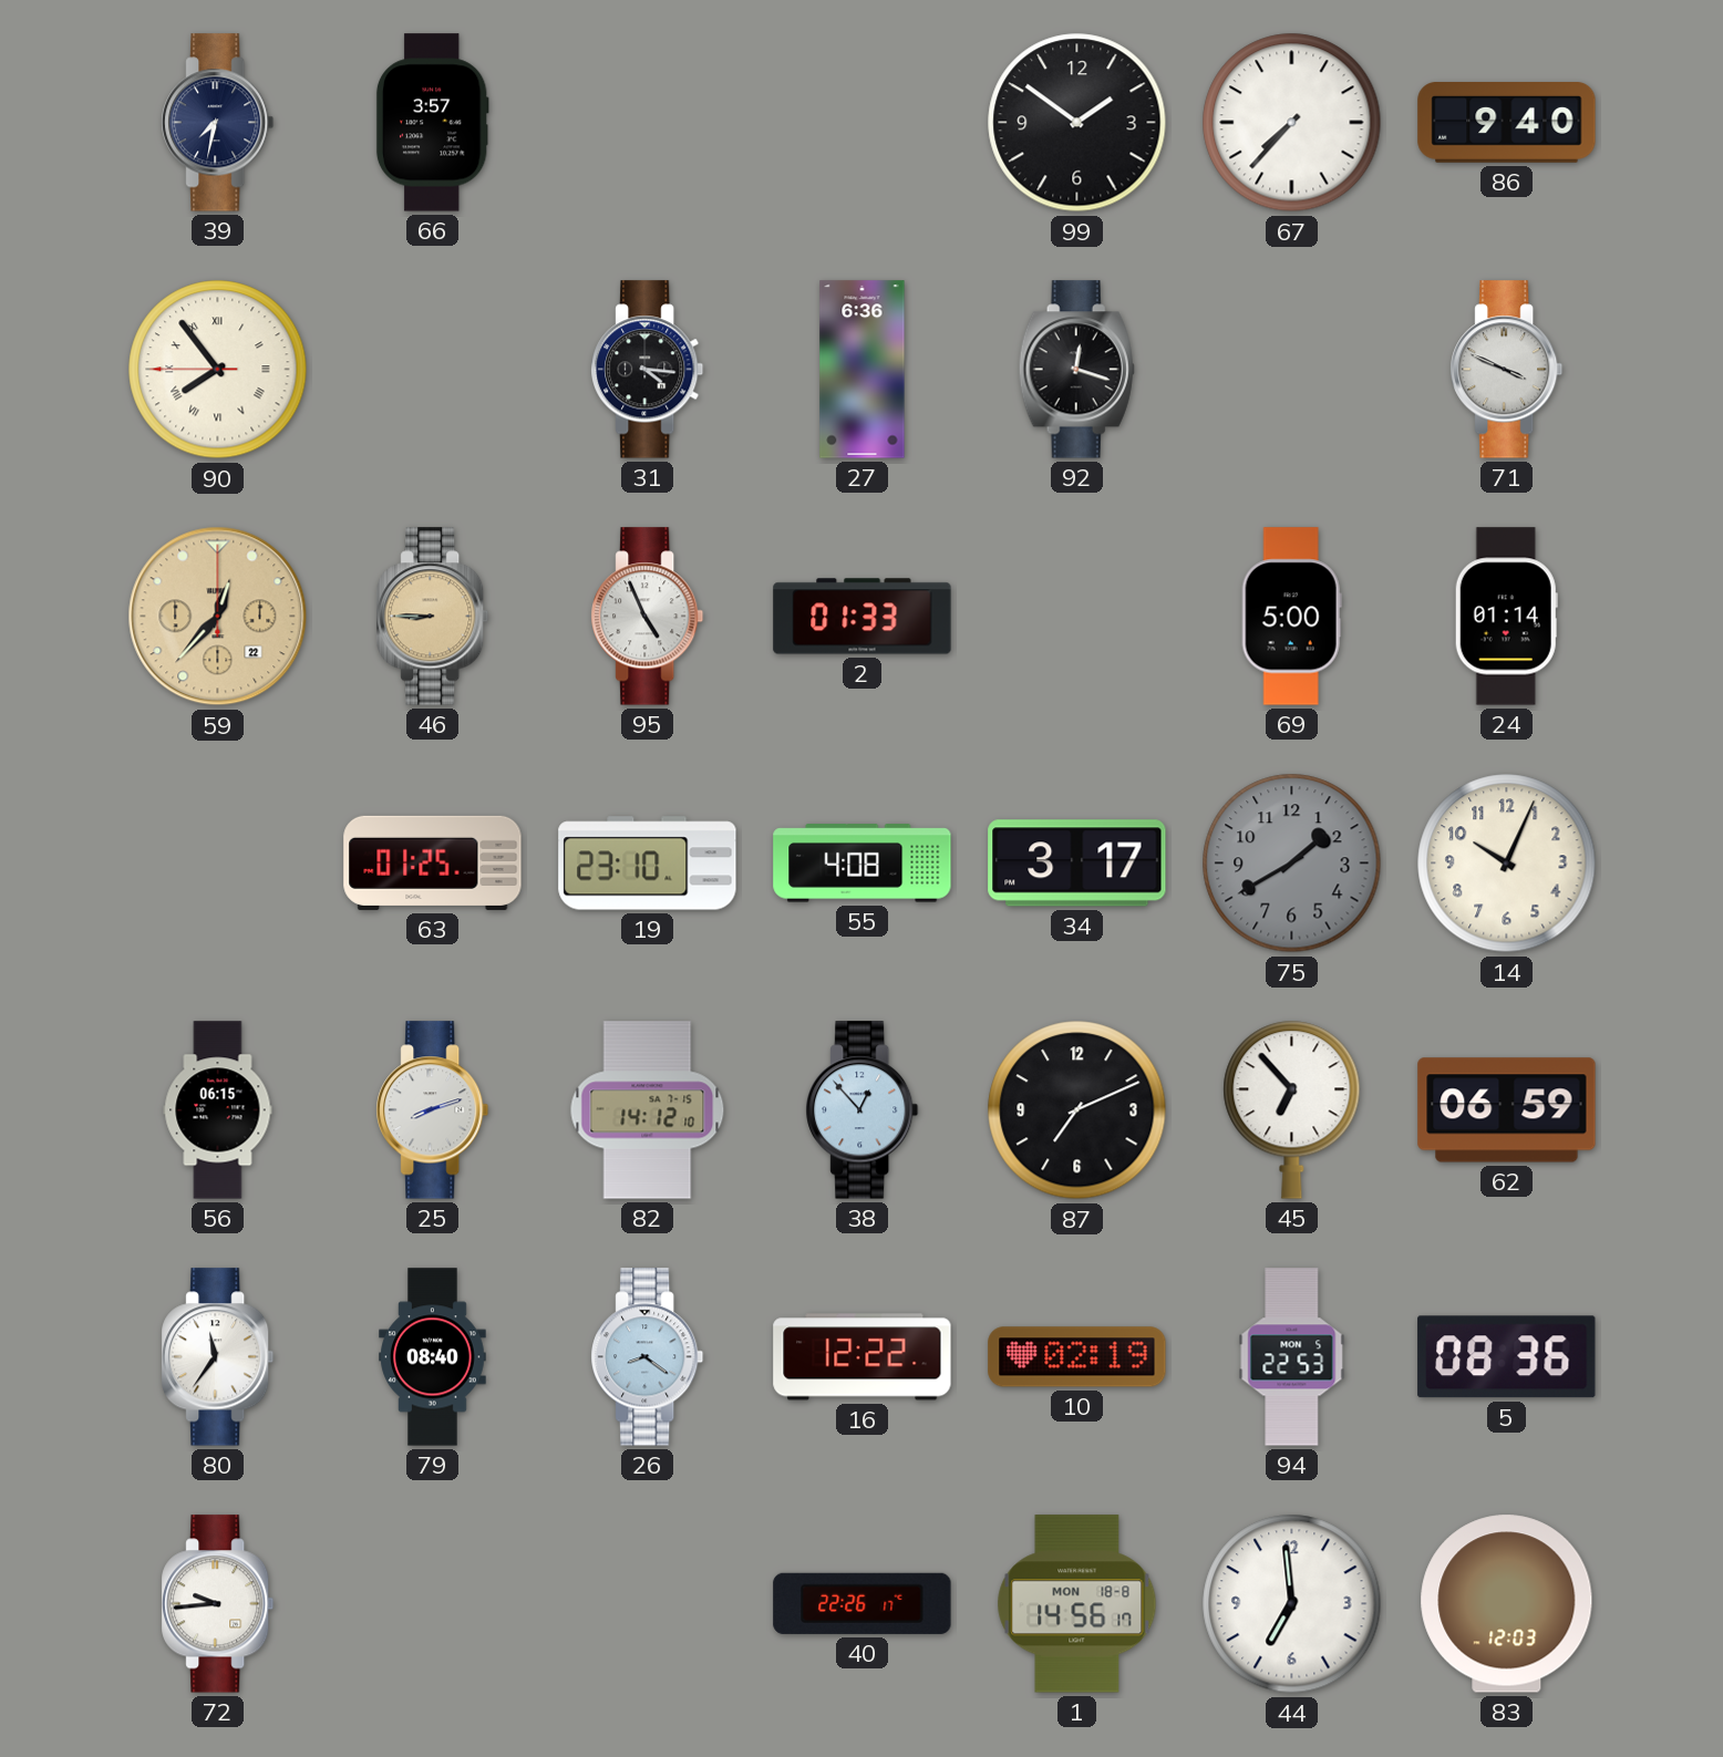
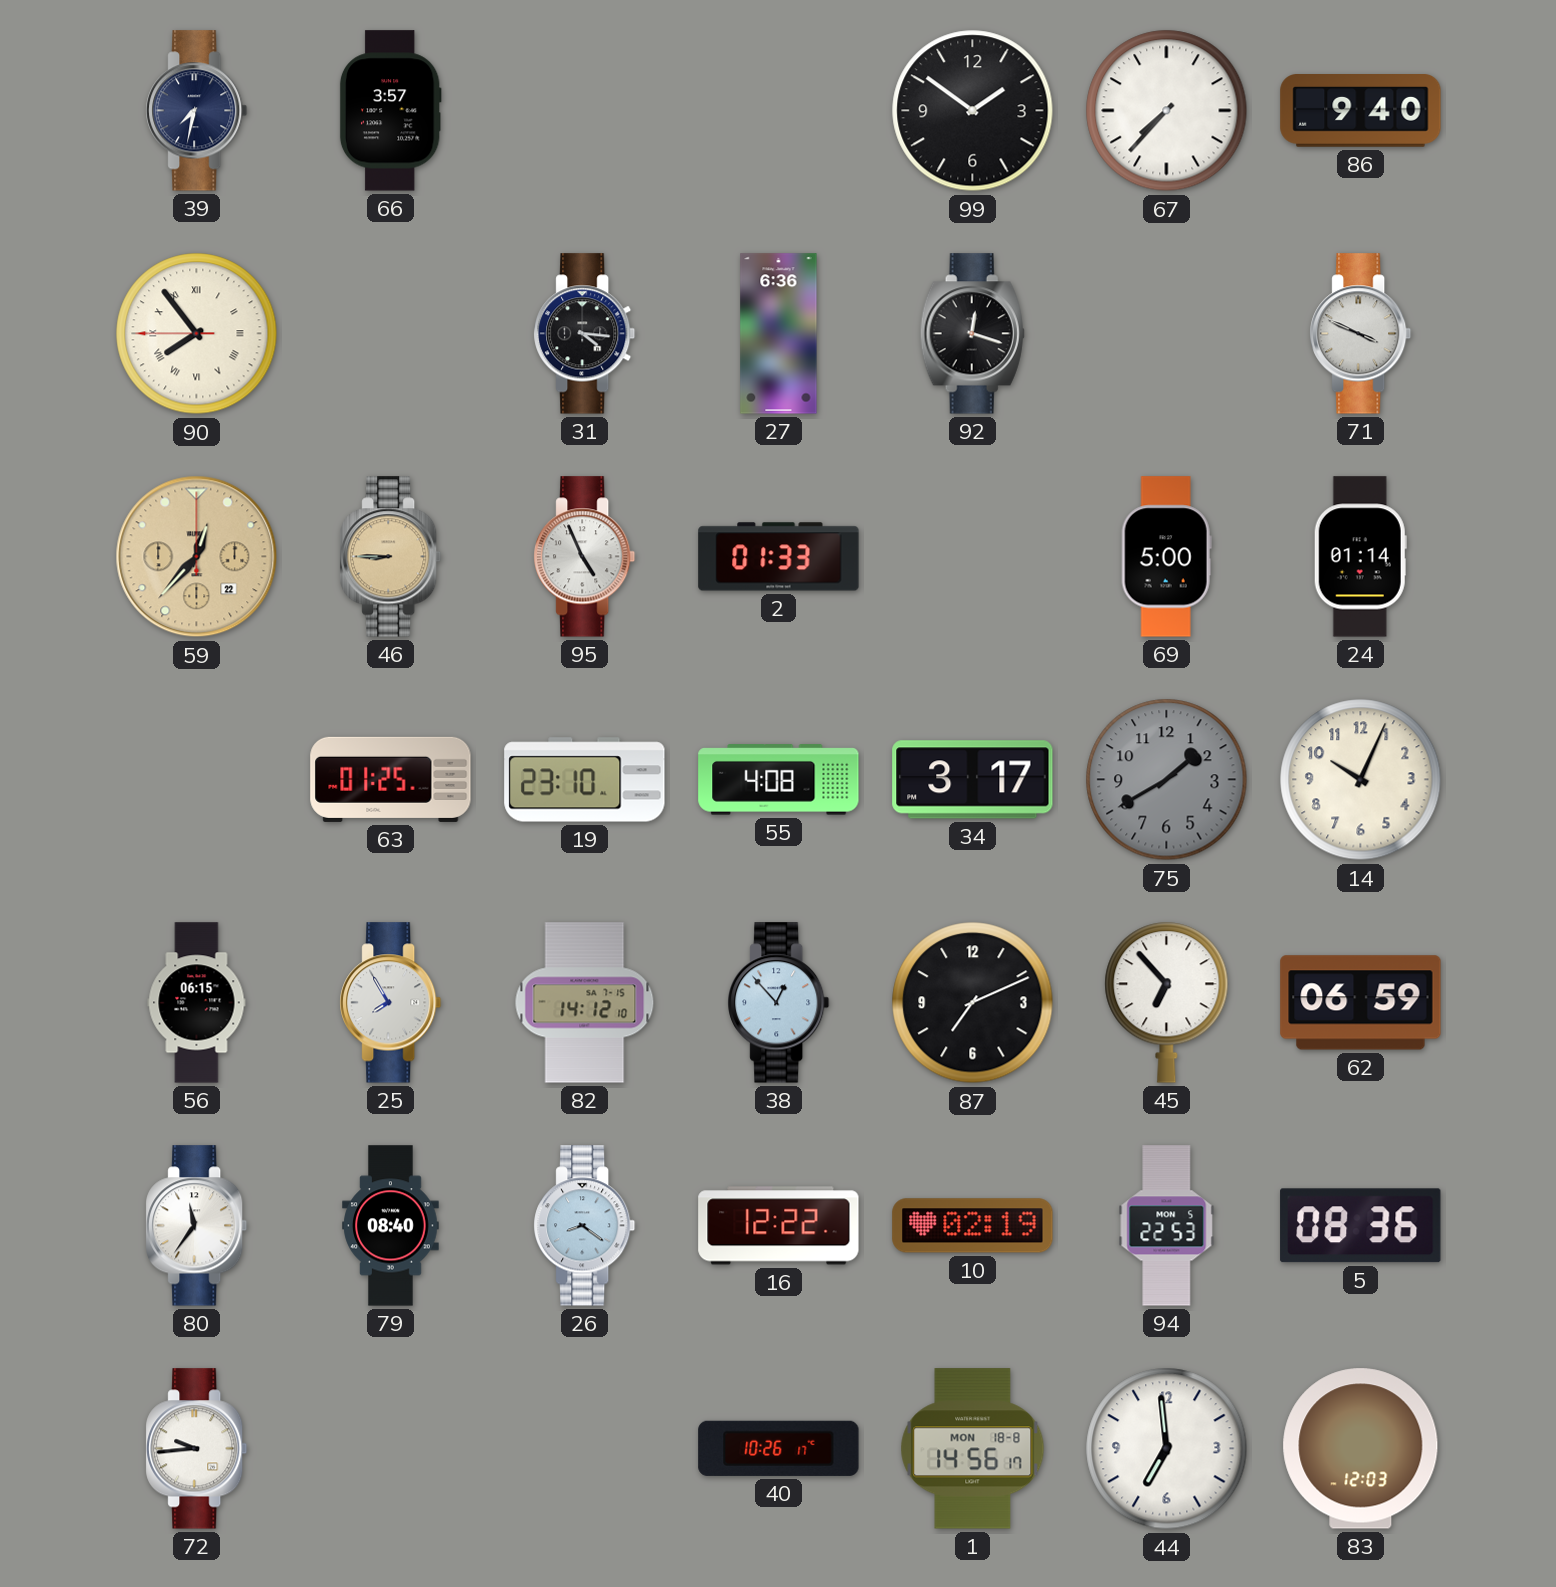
25: 8:12 -> 7:55
40: 22:26 -> 10:26
